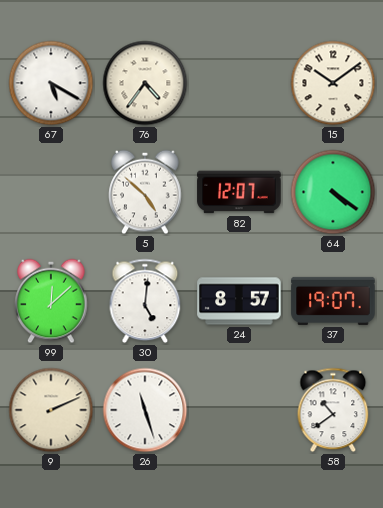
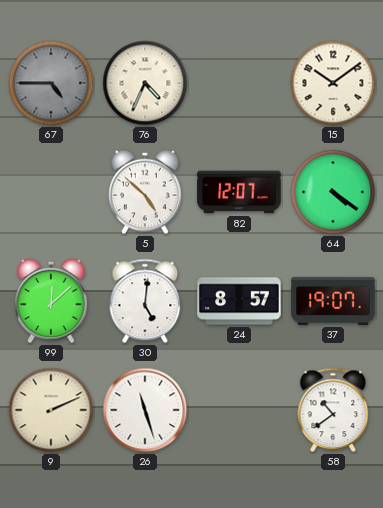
67: 5:20 -> 4:45
67 dial: white -> grey
76: 4:36 -> 4:34
